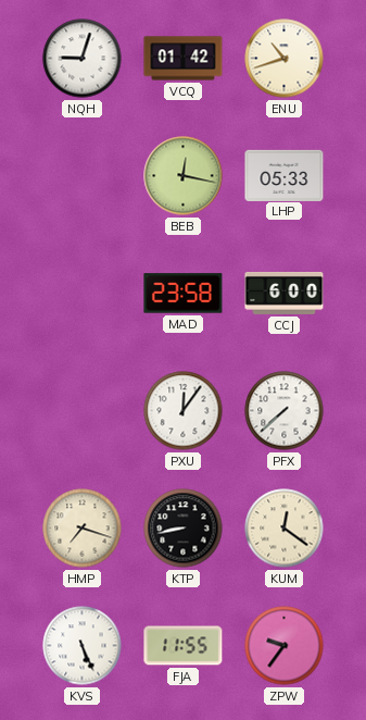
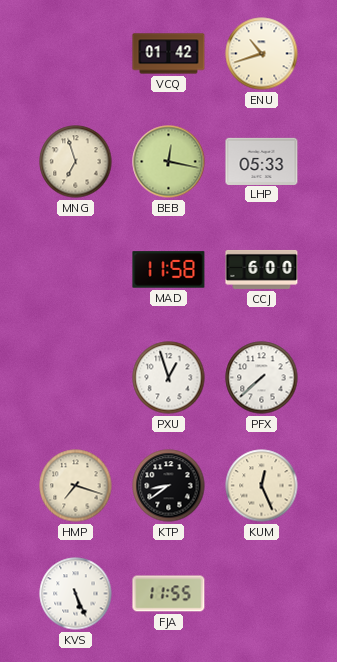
NQH: 9:03 -> none
MNG: none -> 6:57
MAD: 23:58 -> 11:58
PXU: 12:06 -> 12:57
KTP: 8:43 -> 8:39
KUM: 12:21 -> 12:26
ZPW: 9:36 -> none
